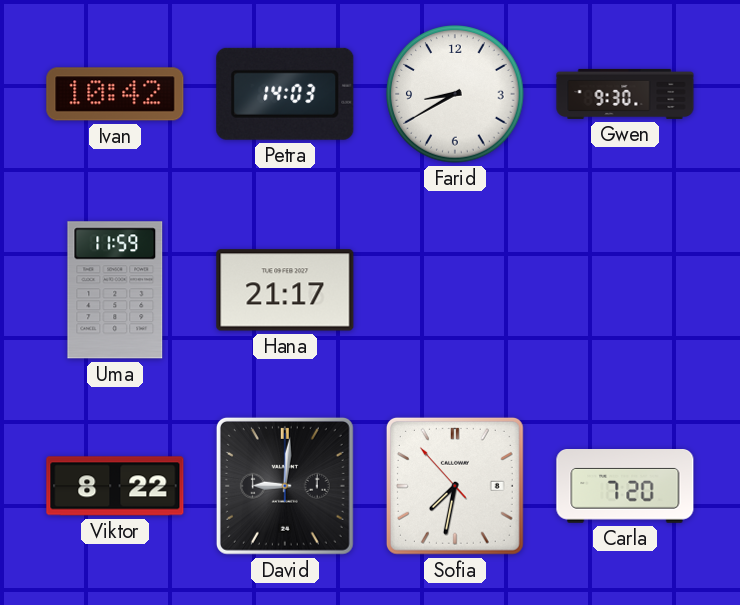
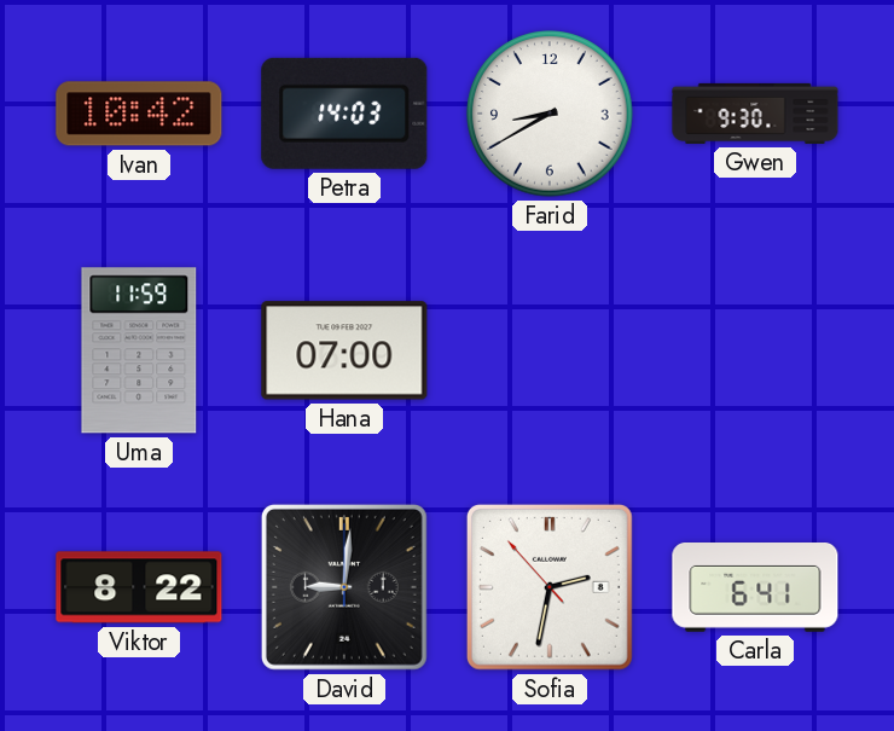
Hana: 21:17 -> 07:00
Sofia: 7:31 -> 2:31
Carla: 7:20 -> 6:41
